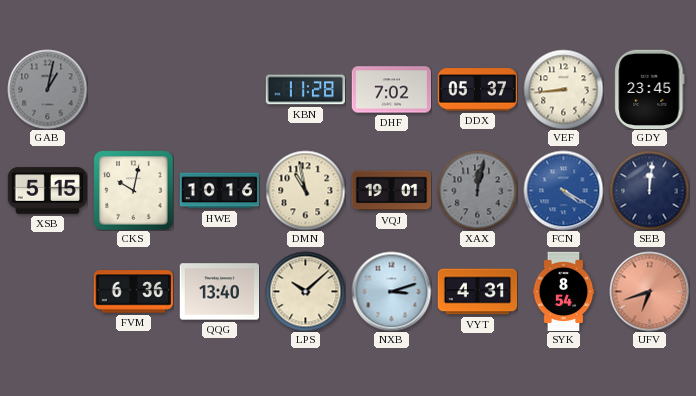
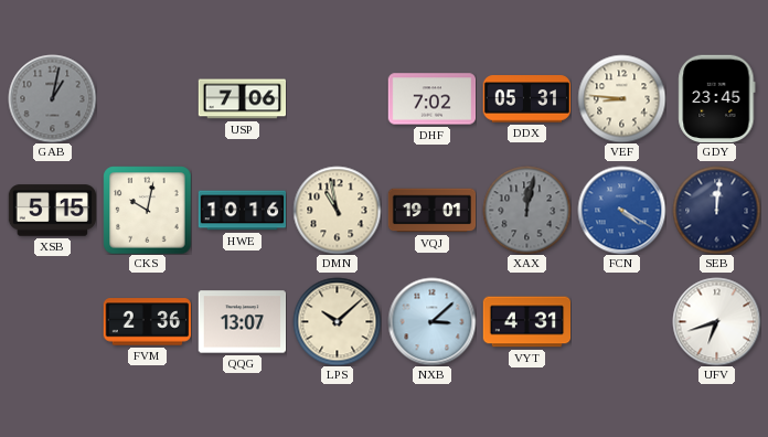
USP: none -> 7:06
KBN: 11:28 -> none
DDX: 05:37 -> 05:31
VEF: 8:44 -> 8:46
FVM: 6:36 -> 2:36
QQG: 13:40 -> 13:07
NXB: 3:12 -> 3:08
SYK: 8:54 -> none
UFV dial: salmon -> white
